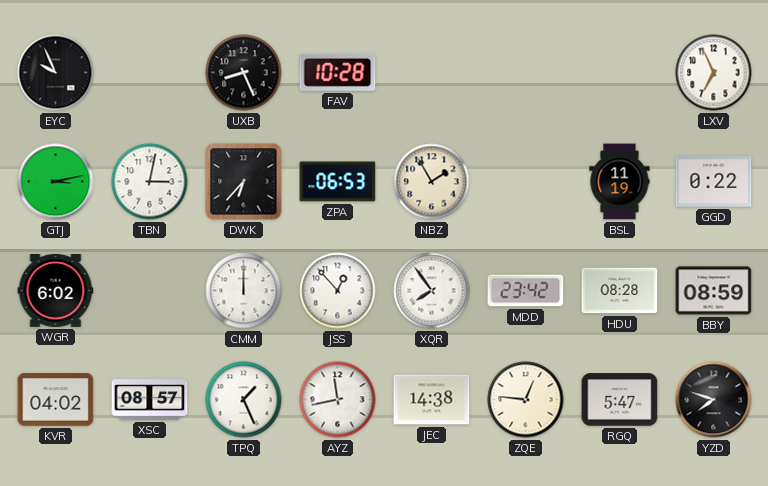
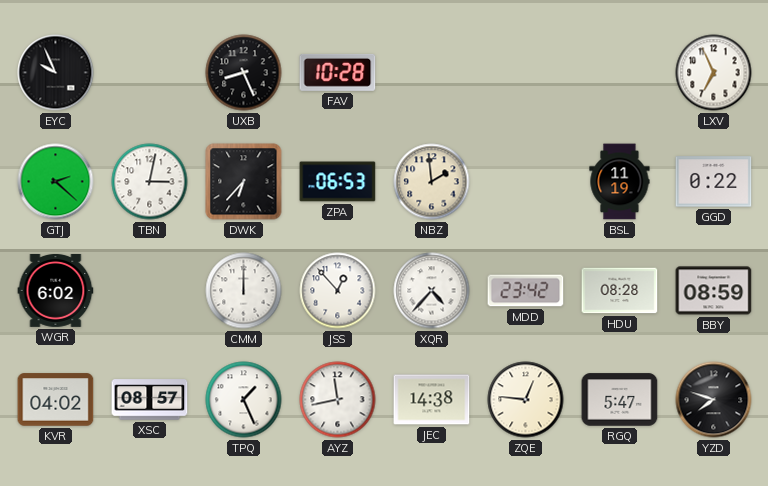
GTJ: 3:13 -> 2:22
NBZ: 1:55 -> 1:59
XQR: 7:54 -> 4:37
